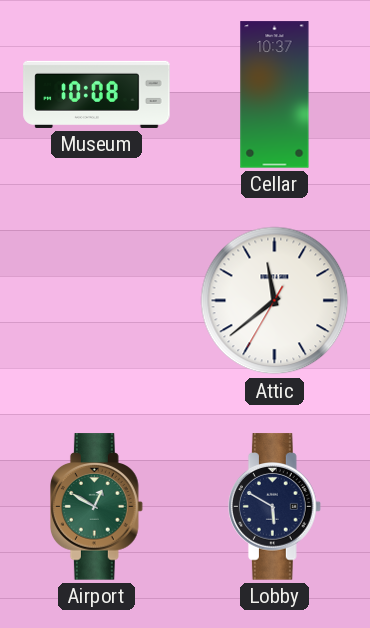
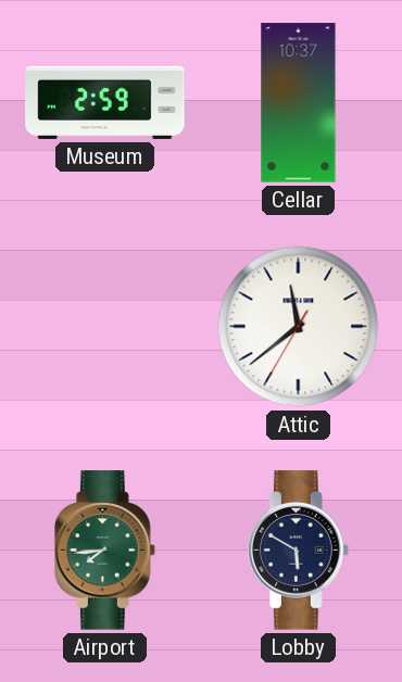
Museum: 10:08 -> 2:59
Airport: 12:50 -> 7:44
